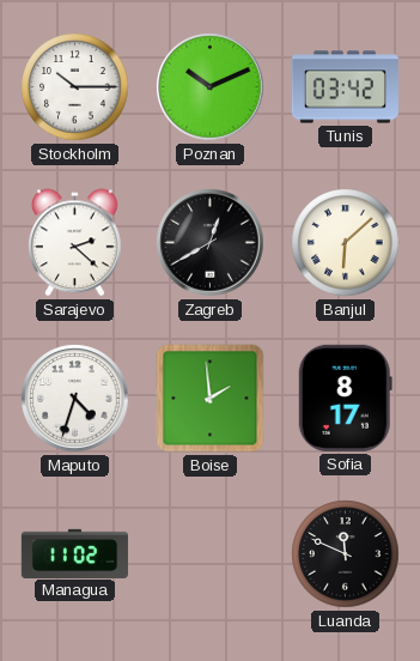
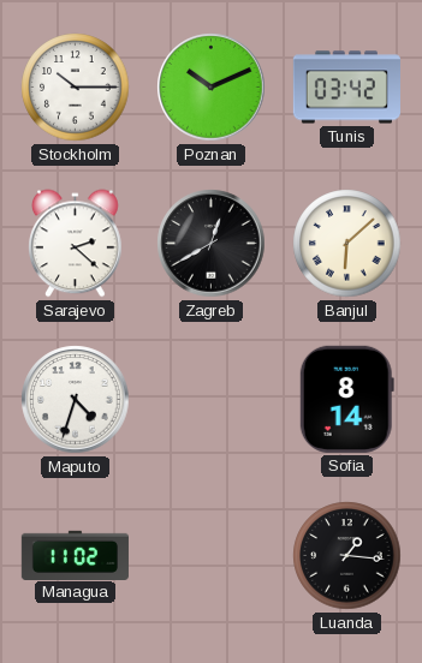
Boise: 1:59 -> none
Sofia: 8:17 -> 8:14
Luanda: 11:49 -> 1:16
